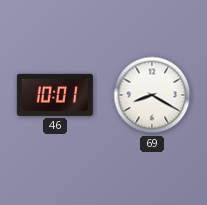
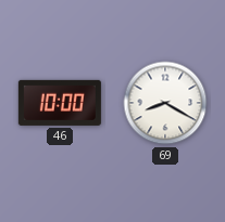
46: 10:01 -> 10:00
